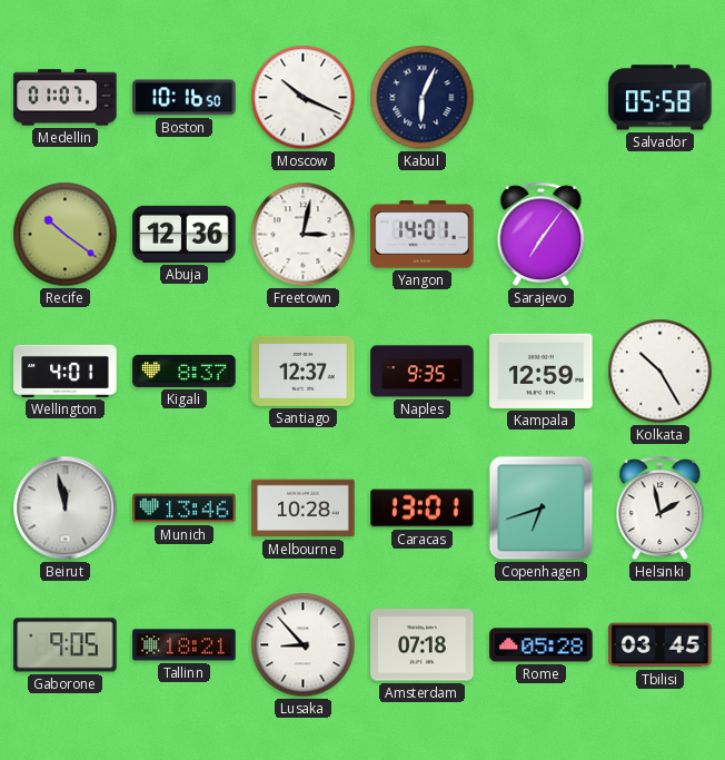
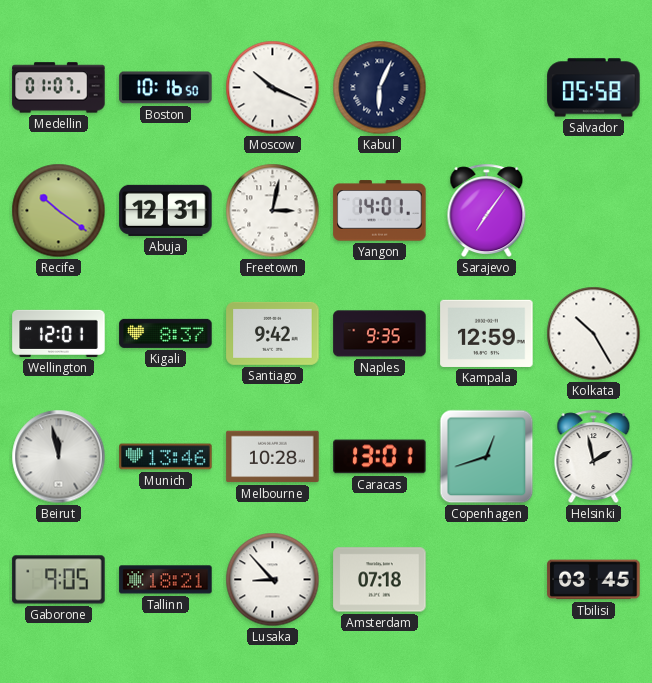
Abuja: 12:36 -> 12:31
Wellington: 4:01 -> 12:01
Santiago: 12:37 -> 9:42
Copenhagen: 6:42 -> 12:42
Rome: 05:28 -> none
